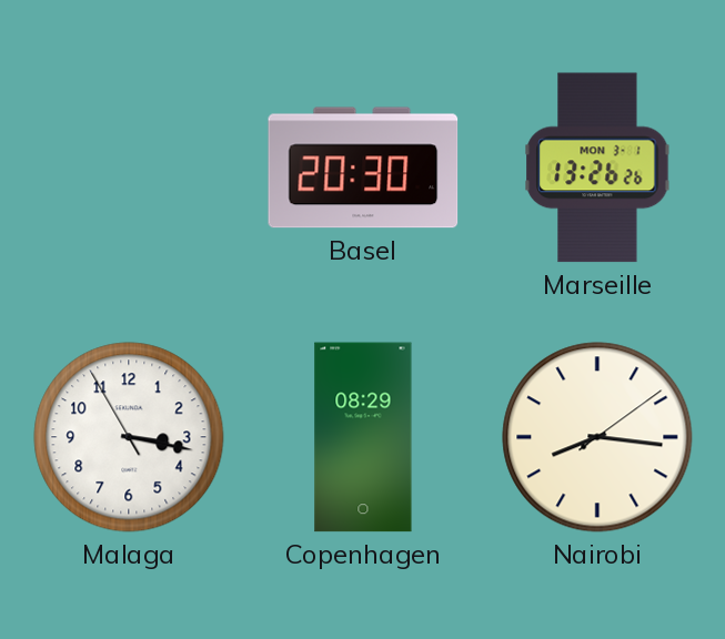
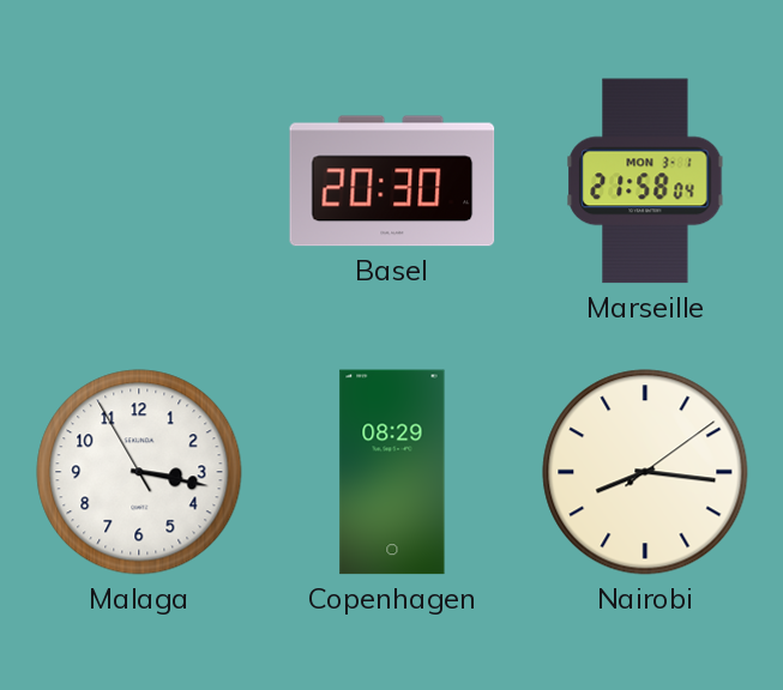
Marseille: 13:26 -> 21:58
